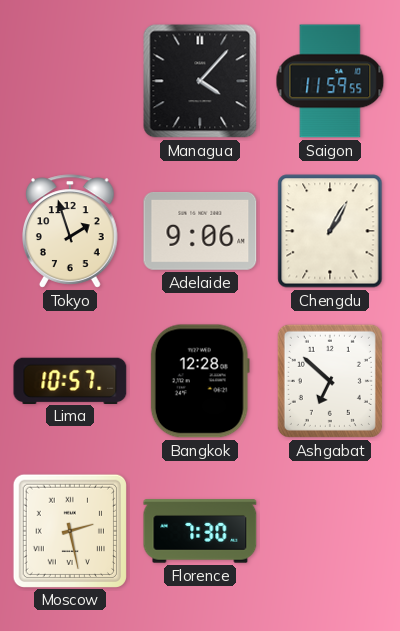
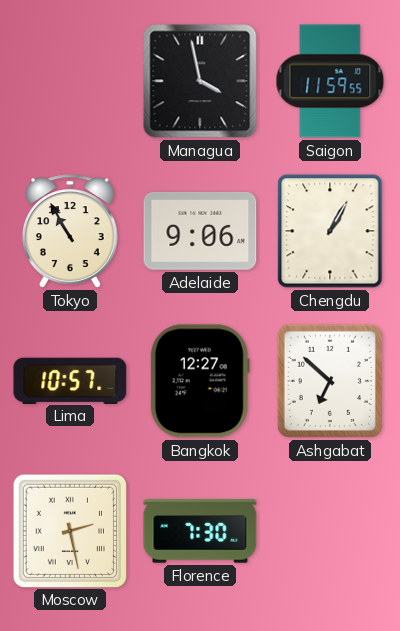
Managua: 4:07 -> 3:58
Tokyo: 1:57 -> 10:55
Bangkok: 12:28 -> 12:27
